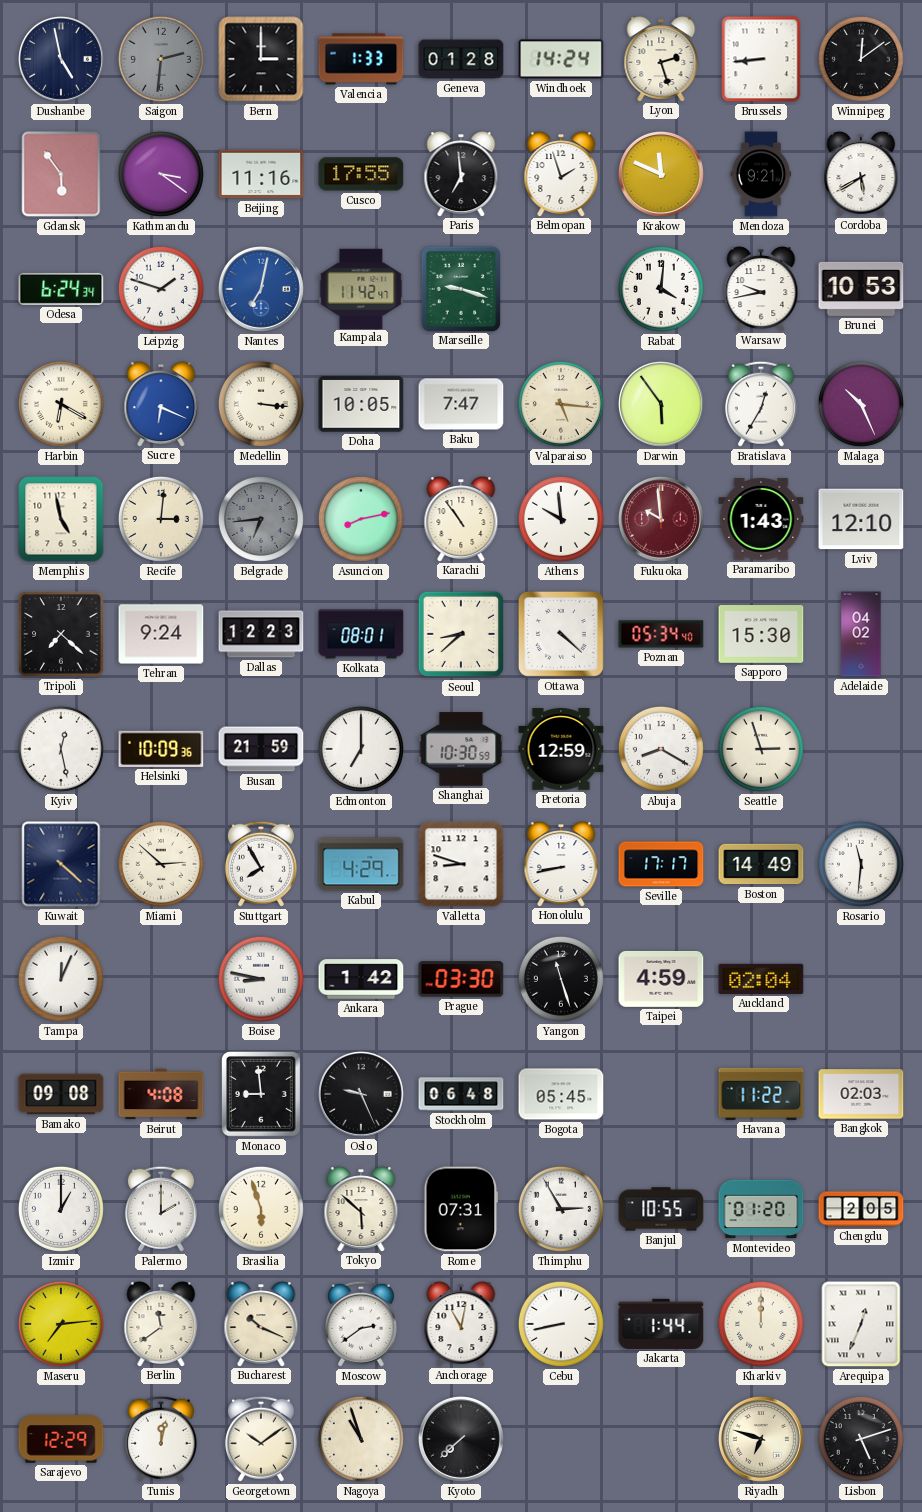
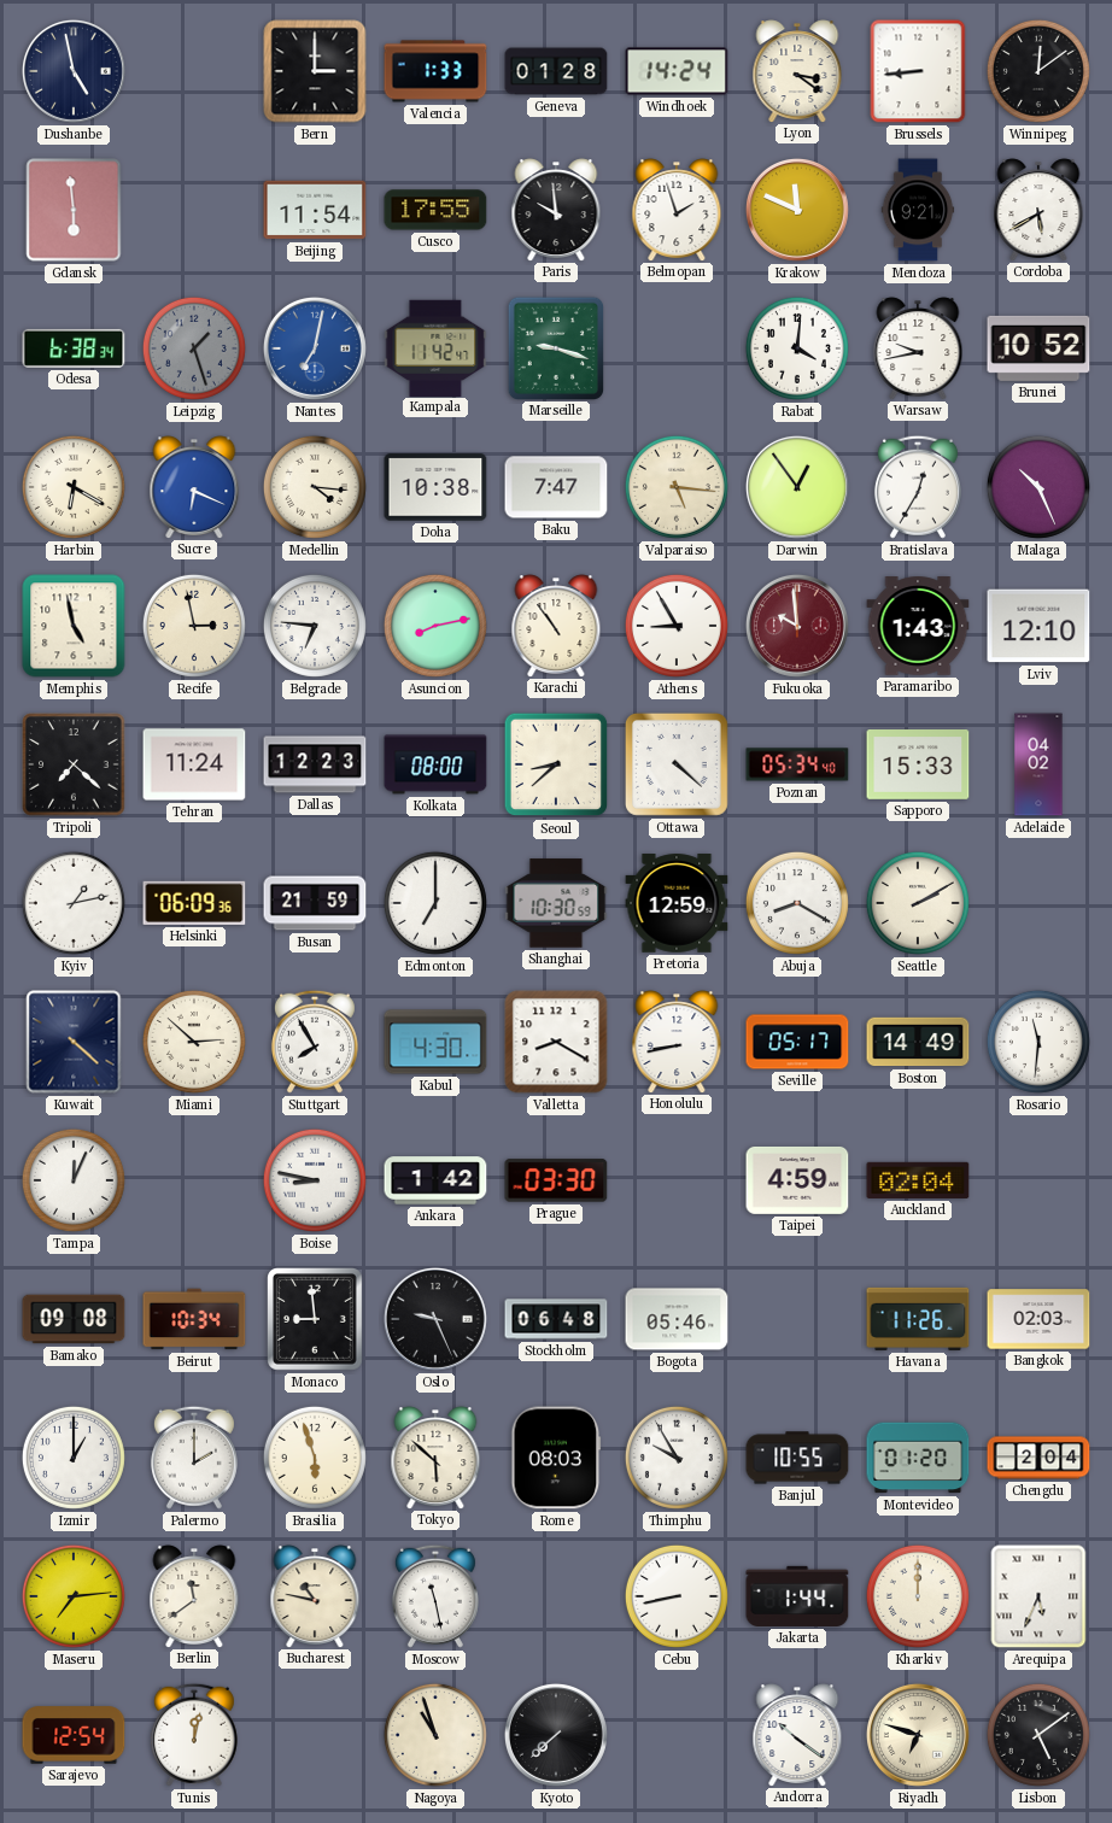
Saigon: 2:31 -> none
Lyon: 2:27 -> 3:21
Gdansk: 5:54 -> 5:59
Kathmandu: 3:21 -> none
Beijing: 11:16 -> 11:54
Paris: 6:59 -> 9:59
Odesa: 6:24 -> 6:38
Leipzig: 1:48 -> 1:27
Leipzig dial: white -> grey
Brunei: 10:53 -> 10:52
Medellin: 3:16 -> 4:16
Doha: 10:05 -> 10:38
Darwin: 5:54 -> 12:54
Recife: 3:01 -> 2:58
Belgrade: 6:44 -> 6:46
Belgrade dial: grey -> white
Athens: 9:59 -> 8:55
Tehran: 9:24 -> 11:24
Kolkata: 08:01 -> 08:00
Sapporo: 15:30 -> 15:33
Kyiv: 12:28 -> 1:13
Helsinki: 10:09 -> 06:09
Seattle: 2:57 -> 2:10
Kabul: 4:29 -> 4:30
Valletta: 8:48 -> 8:20
Seville: 17:17 -> 05:17
Yangon: 11:27 -> none
Beirut: 4:08 -> 10:34
Bogota: 05:45 -> 05:46
Havana: 11:22 -> 11:26
Rome: 07:31 -> 08:03
Thimphu: 2:55 -> 9:55
Chengdu: 2:05 -> 2:04
Bucharest: 10:19 -> 10:47
Moscow: 2:39 -> 11:28
Anchorage: 11:02 -> none
Arequipa: 12:34 -> 5:34
Sarajevo: 12:29 -> 12:54
Georgetown: 10:09 -> none
Andorra: none -> 10:21
Lisbon: 5:12 -> 5:09
